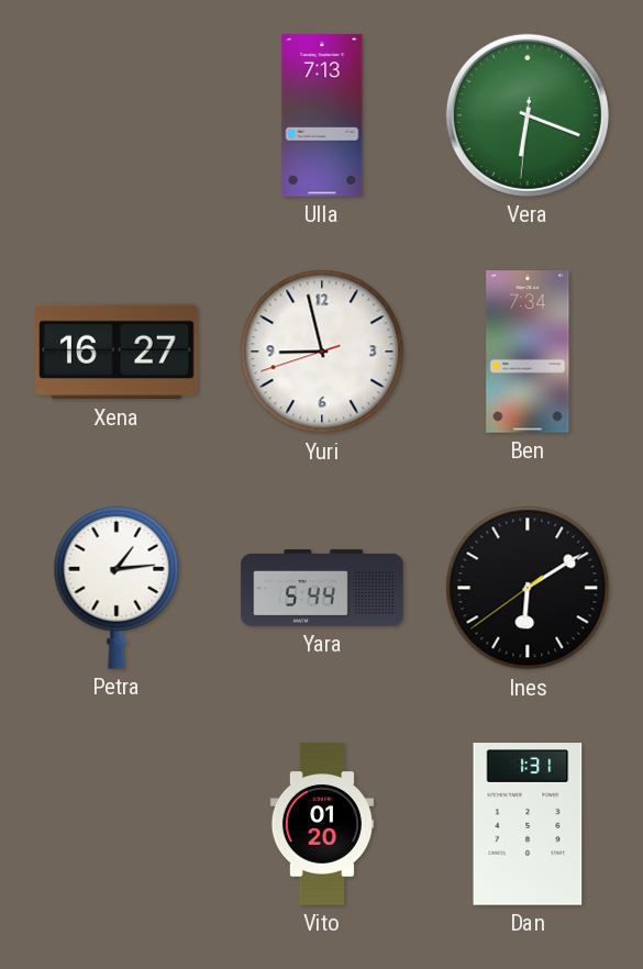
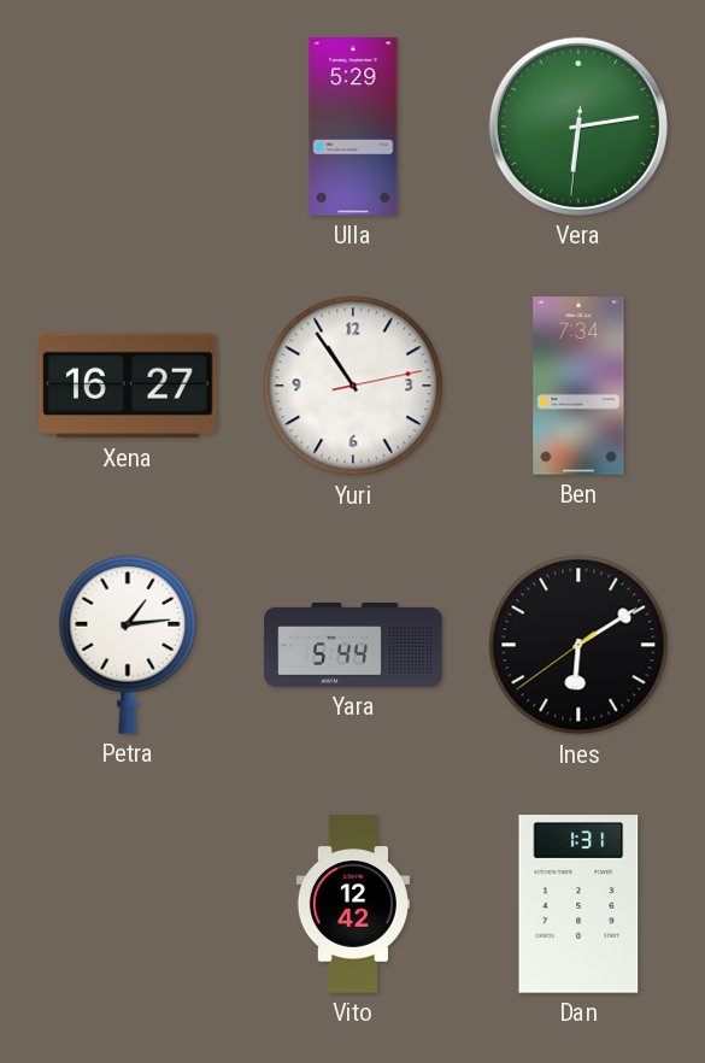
Ulla: 7:13 -> 5:29
Vera: 6:18 -> 6:13
Yuri: 8:57 -> 10:54
Vito: 01:20 -> 12:42
